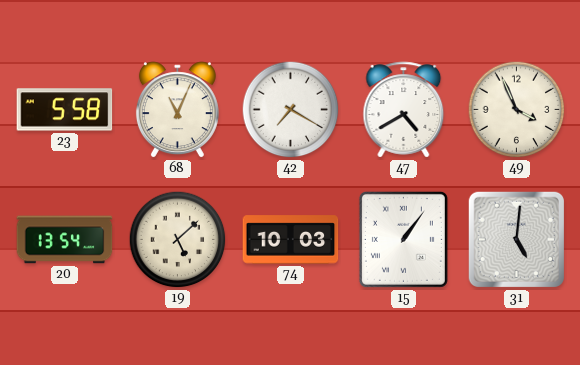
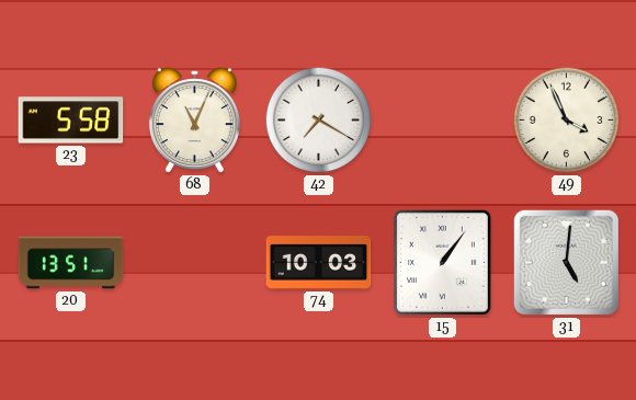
47: 4:40 -> none
20: 13:54 -> 13:51
19: 5:08 -> none
